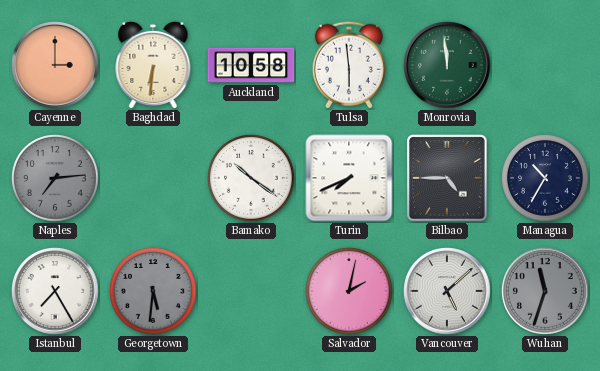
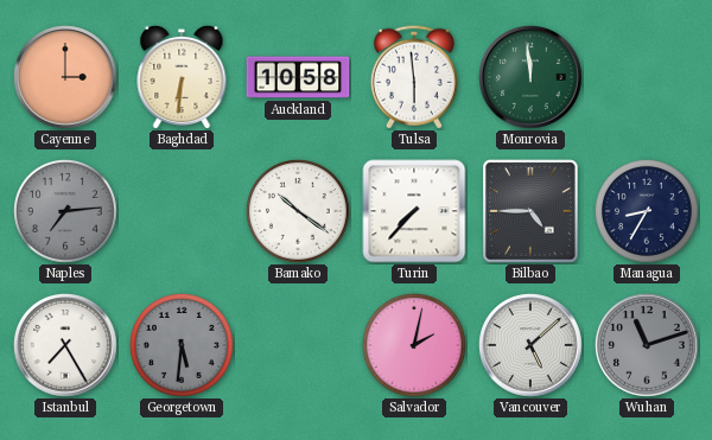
Turin: 7:41 -> 7:37
Managua: 10:35 -> 8:35
Wuhan: 11:33 -> 11:12
